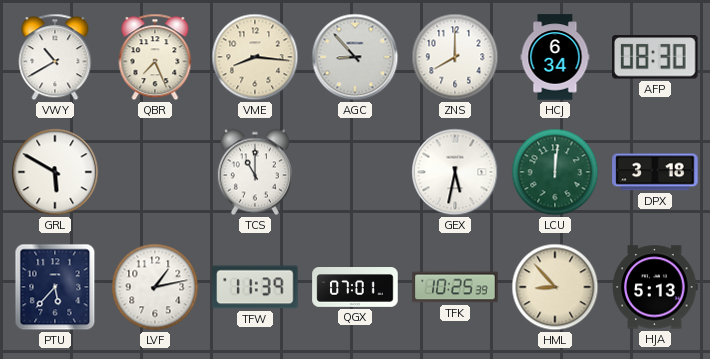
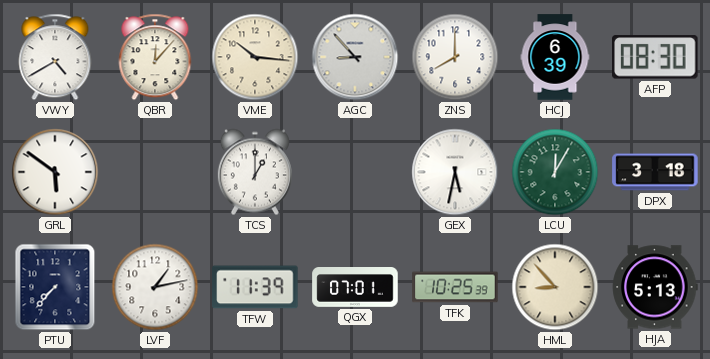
VWY: 10:40 -> 4:40
QBR: 7:26 -> 12:07
VME: 8:16 -> 10:16
HCJ: 6:34 -> 6:39
GRL: 5:50 -> 5:51
TCS: 11:00 -> 1:00
LCU: 12:01 -> 12:05
PTU: 5:37 -> 7:37
